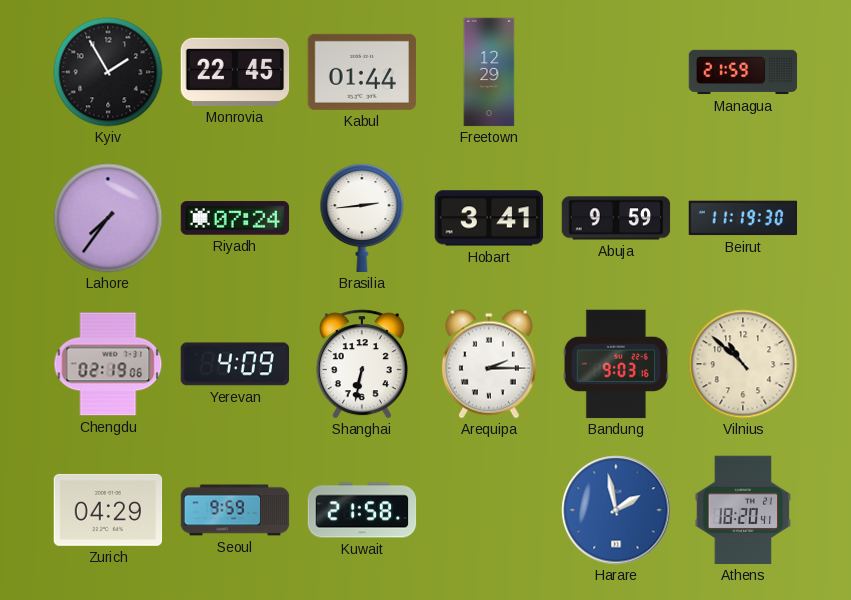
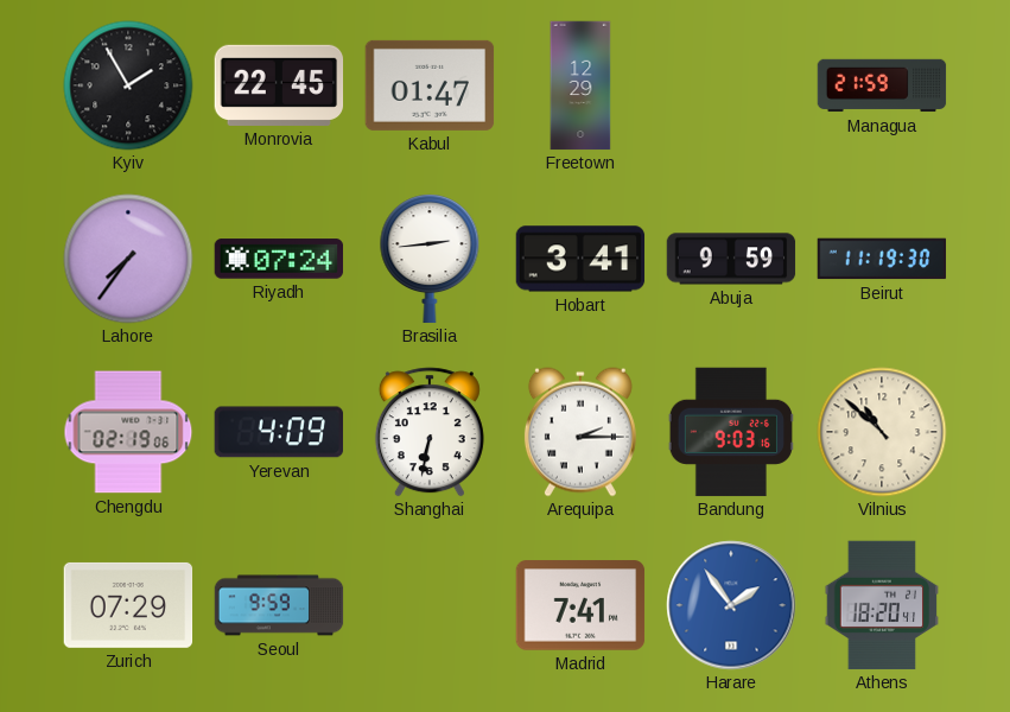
Kabul: 01:44 -> 01:47
Zurich: 04:29 -> 07:29
Kuwait: 21:58 -> none
Madrid: none -> 7:41
Harare: 1:58 -> 1:54
